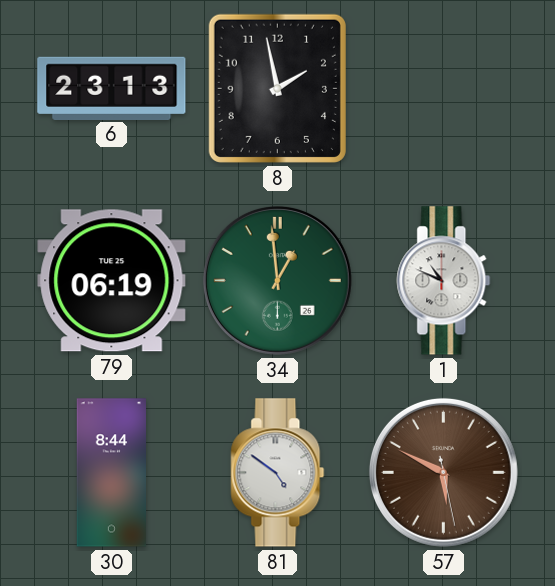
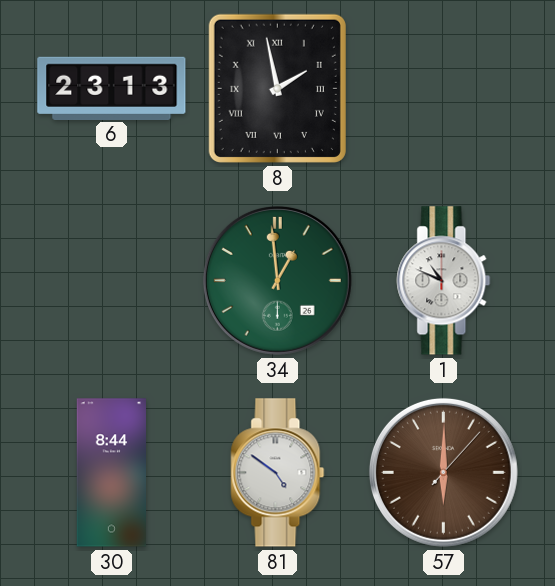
8 numerals: Arabic -> Roman
79: 06:19 -> none
57: 5:49 -> 6:00
